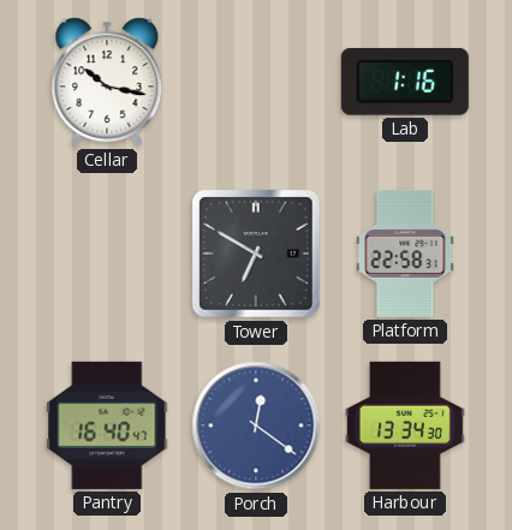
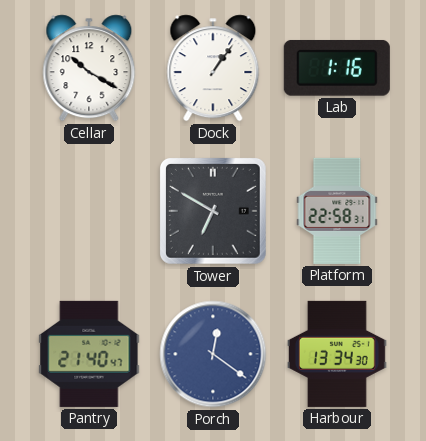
Cellar: 10:17 -> 10:20
Dock: none -> 1:06
Pantry: 16:40 -> 21:40
